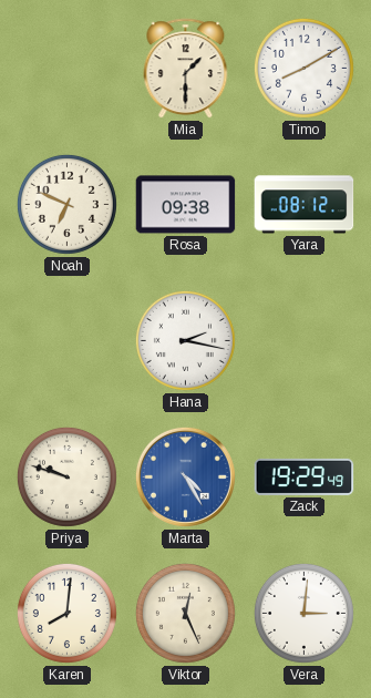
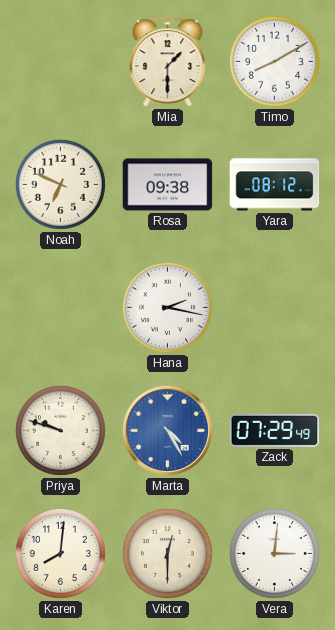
Zack: 19:29 -> 07:29
Viktor: 12:26 -> 12:30
